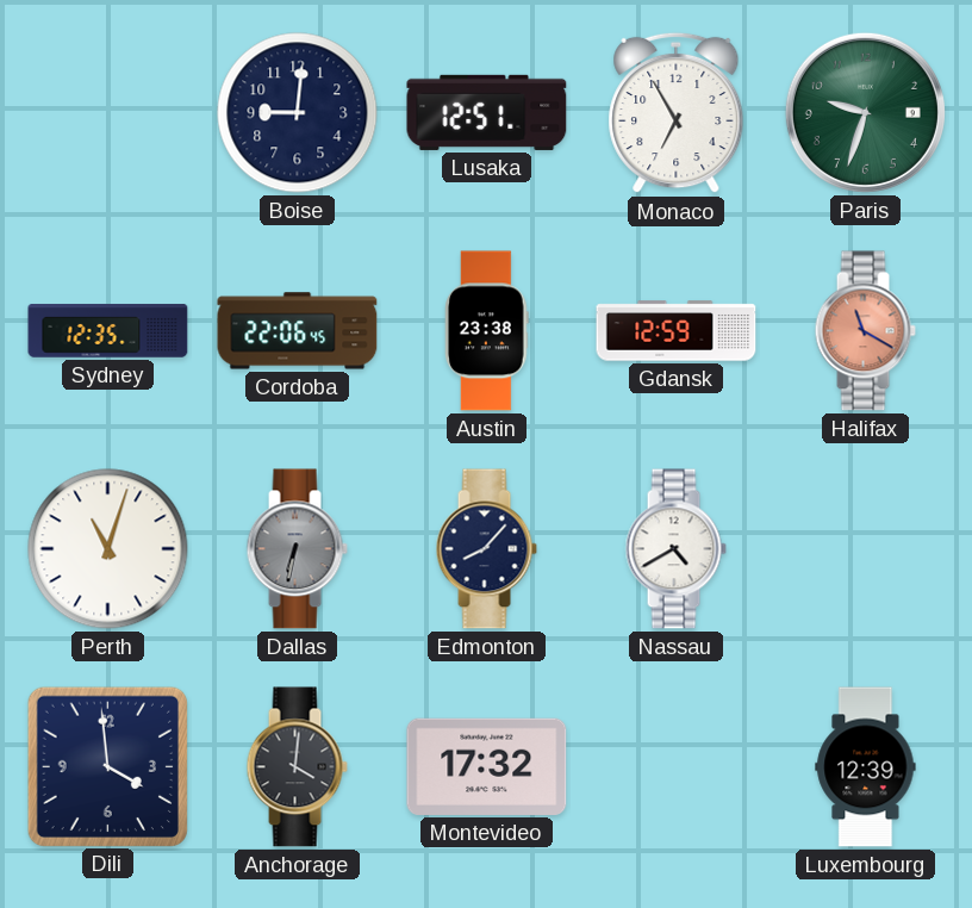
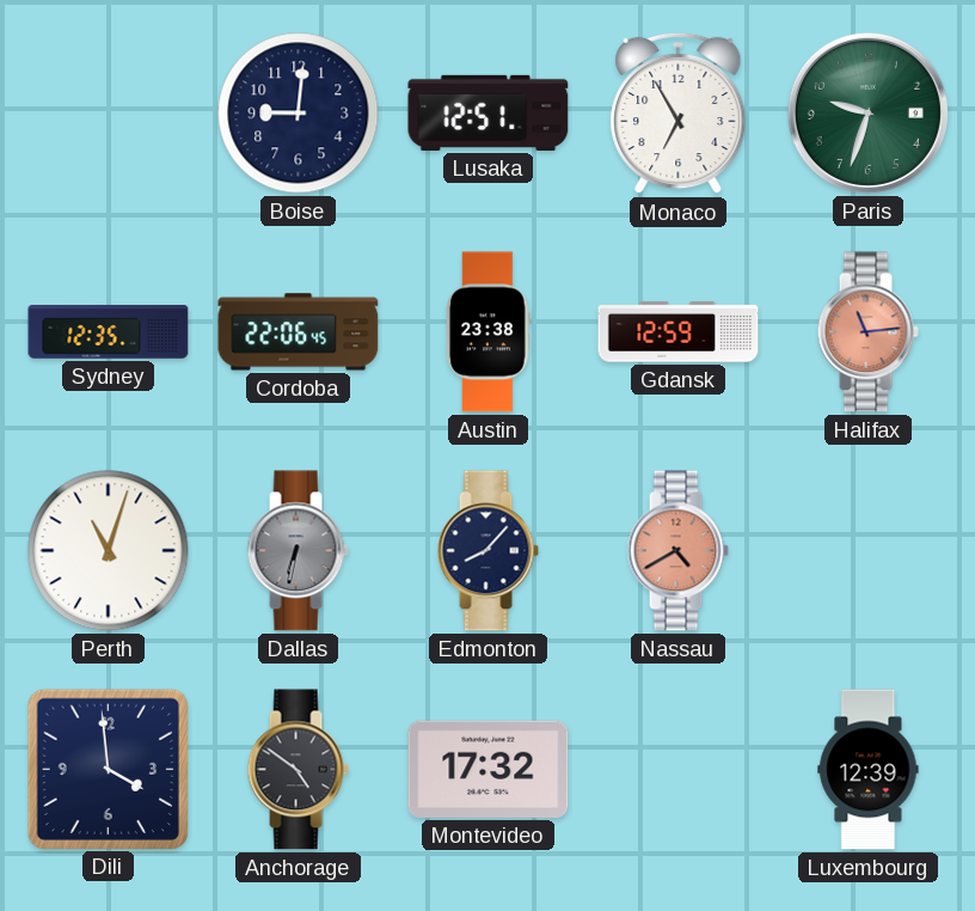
Halifax: 11:20 -> 11:14
Nassau dial: white -> salmon
Anchorage: 4:01 -> 4:51
